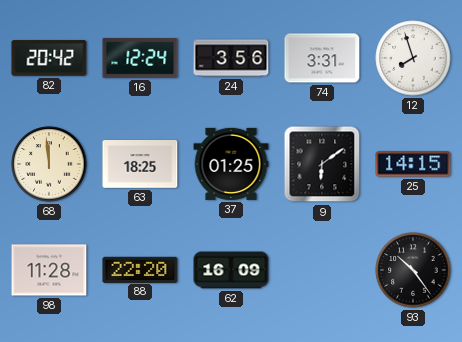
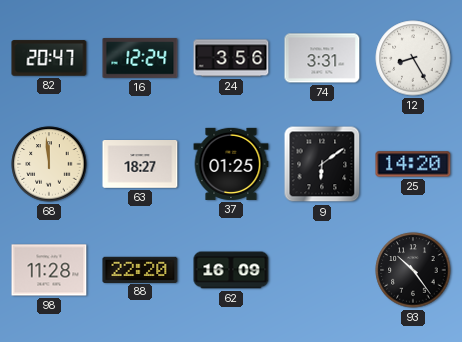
82: 20:42 -> 20:47
12: 7:57 -> 8:25
63: 18:25 -> 18:27
25: 14:15 -> 14:20
